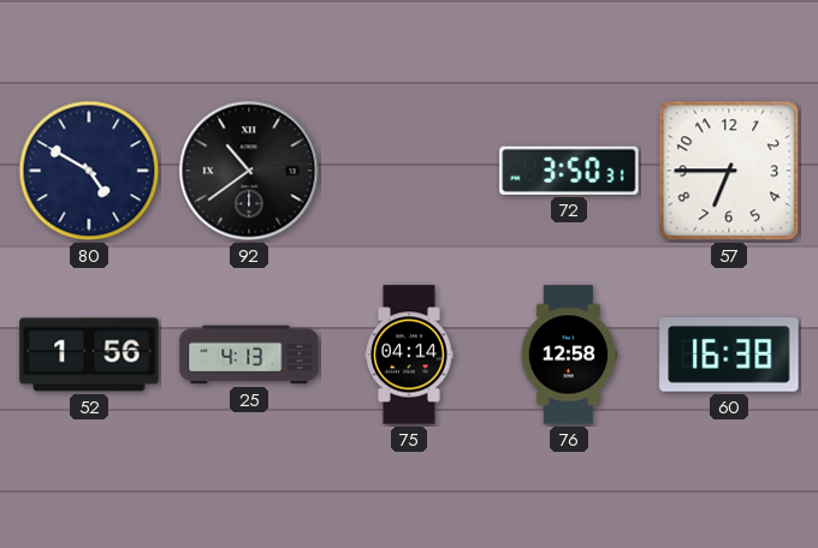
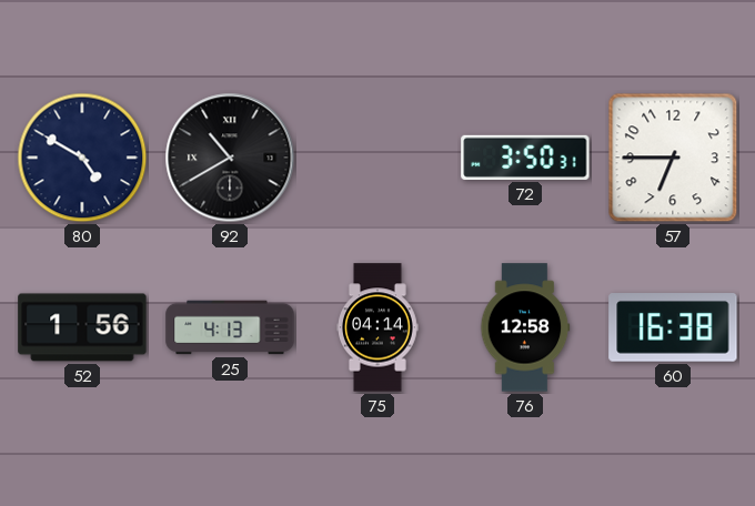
92: 10:39 -> 10:40
